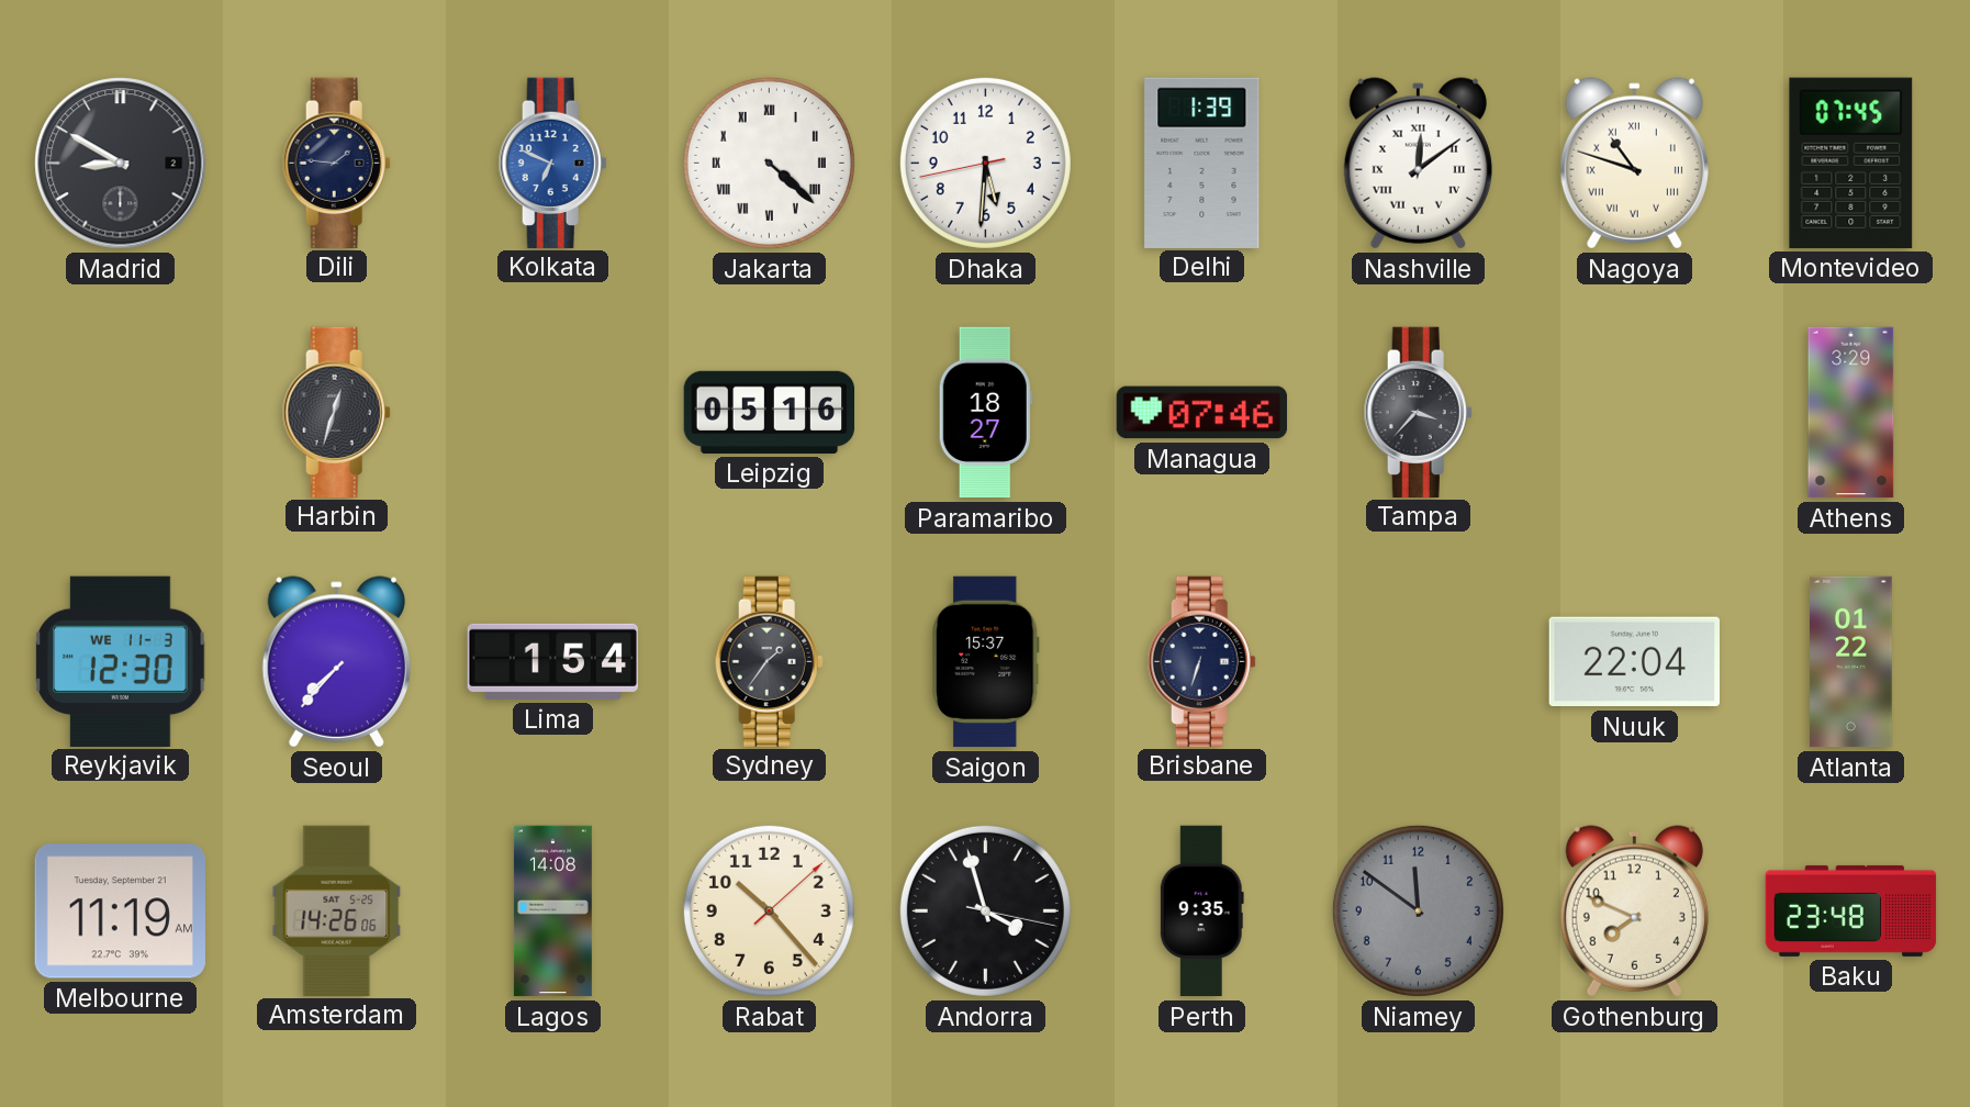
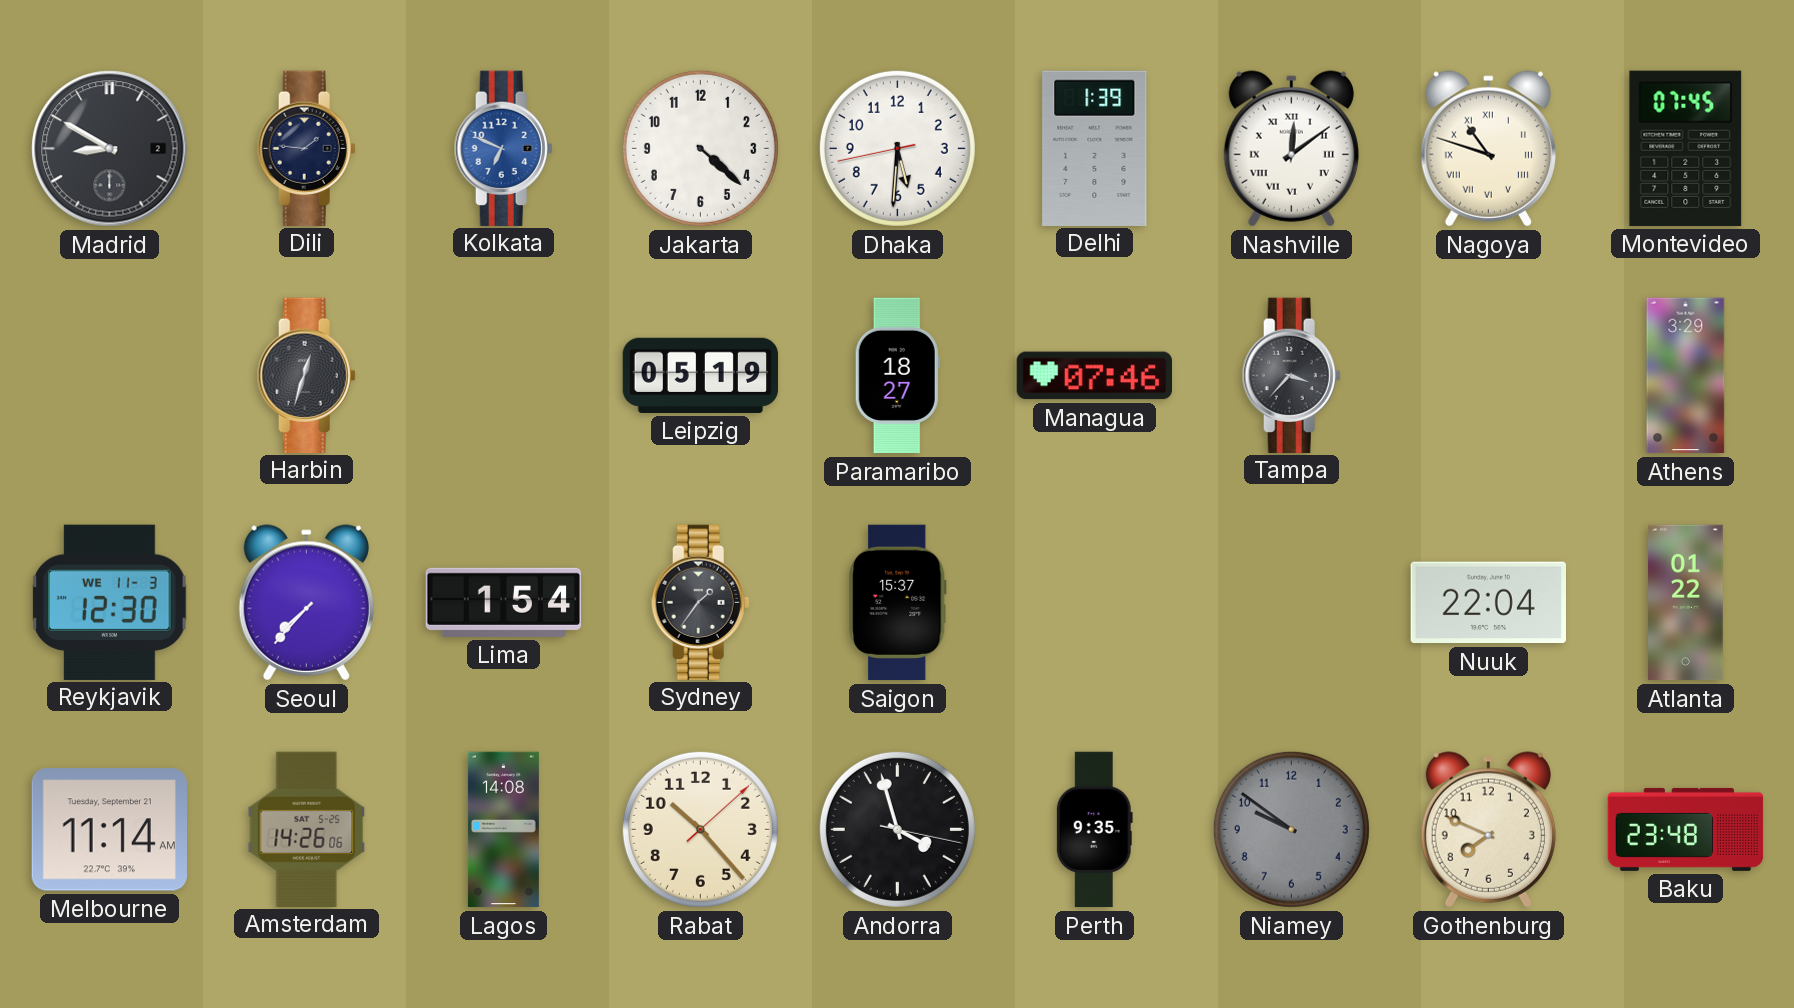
Jakarta numerals: Roman -> Arabic
Leipzig: 05:16 -> 05:19
Brisbane: 6:33 -> none
Melbourne: 11:19 -> 11:14
Niamey: 11:51 -> 9:51
